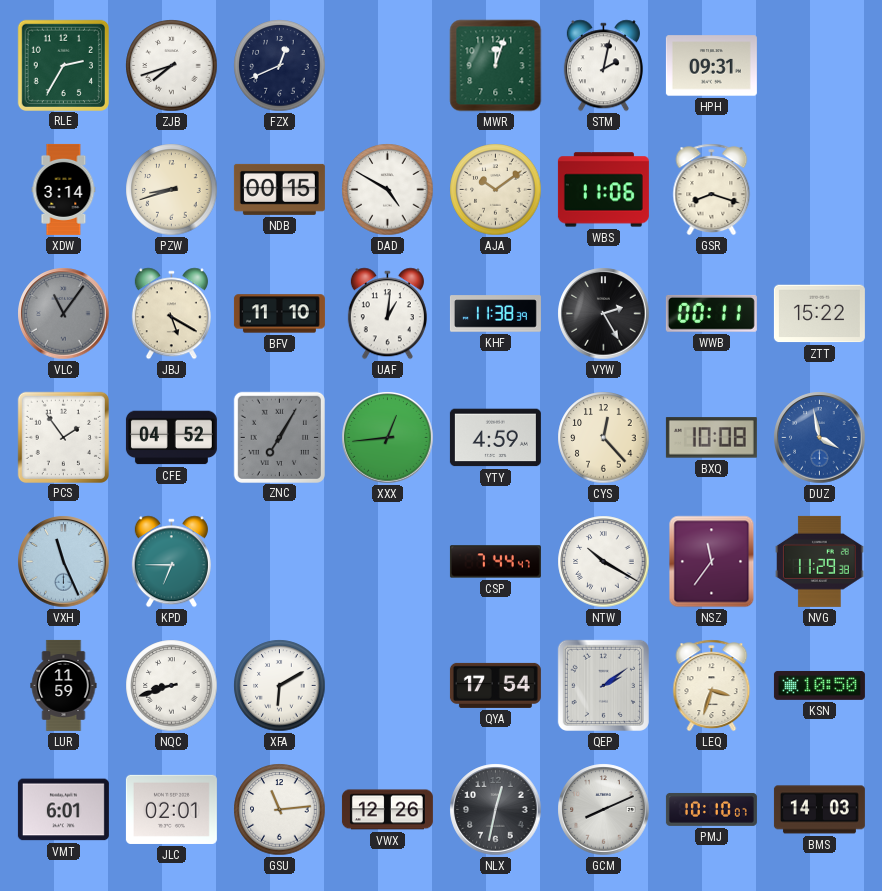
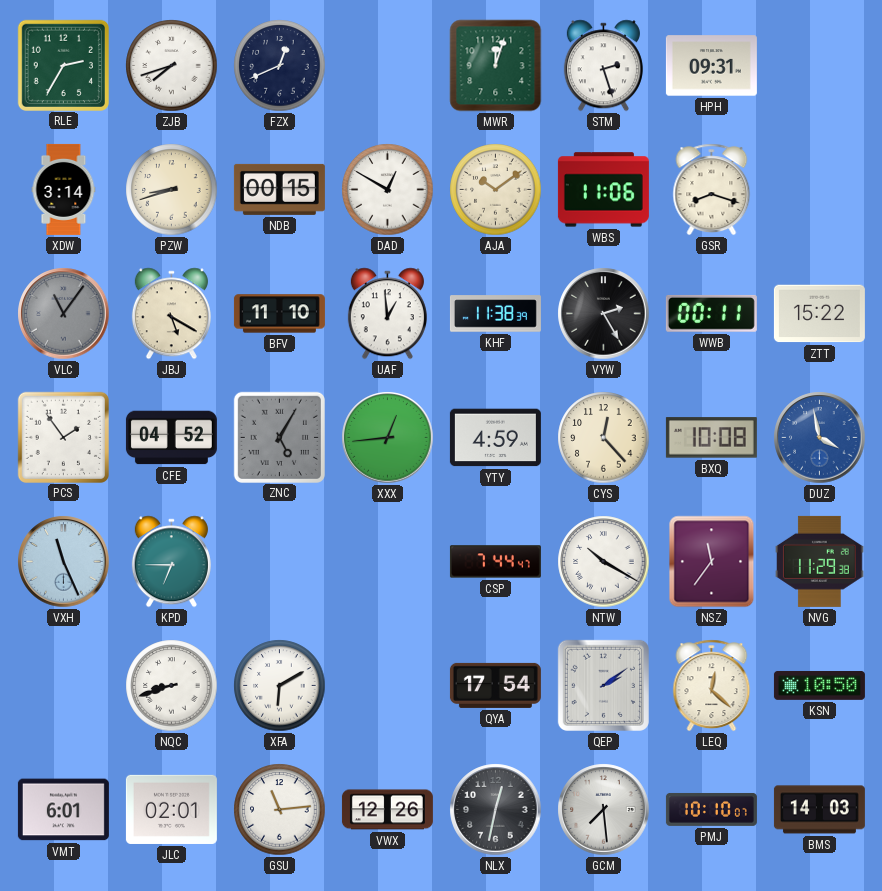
STM: 2:02 -> 2:27
DAD: 4:50 -> 12:50
UAF: 1:01 -> 12:59
ZNC: 7:05 -> 5:05
LUR: 11:59 -> none
LEQ: 3:33 -> 12:22
GCM: 8:11 -> 7:29
